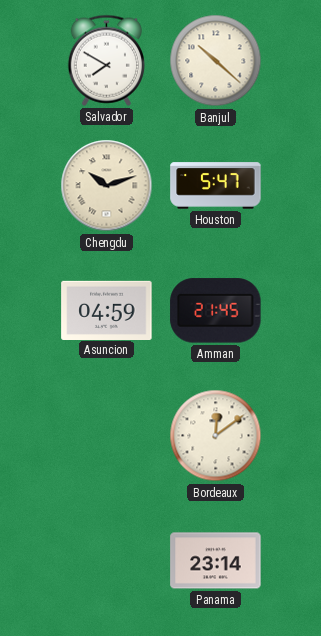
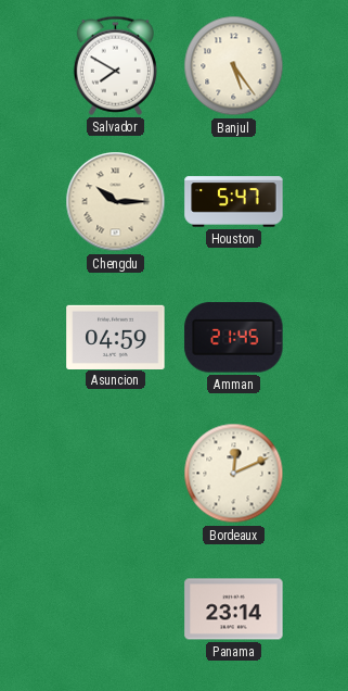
Banjul: 10:22 -> 5:24
Chengdu: 10:12 -> 10:15
Bordeaux: 12:09 -> 12:11
